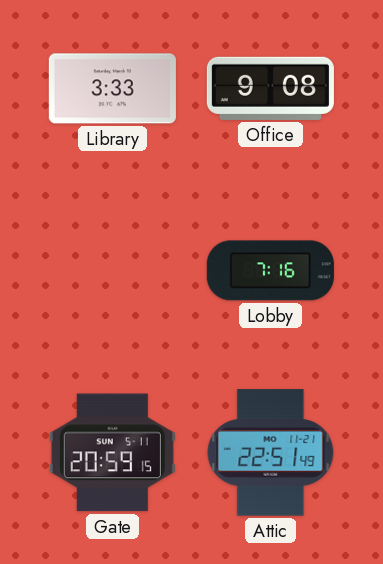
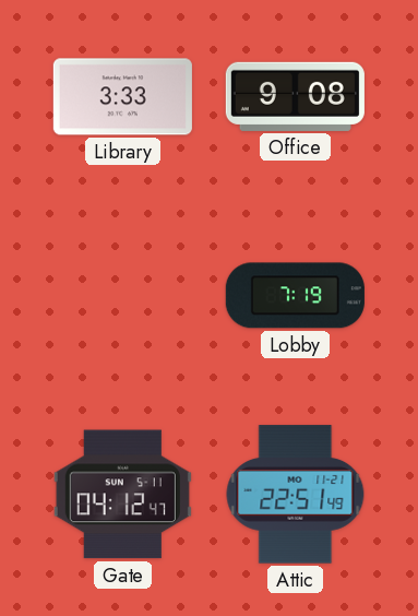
Lobby: 7:16 -> 7:19
Gate: 20:59 -> 04:12
